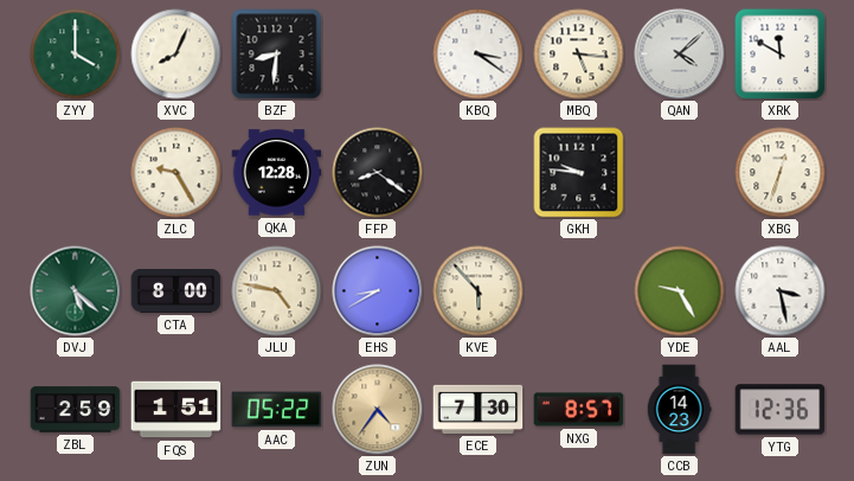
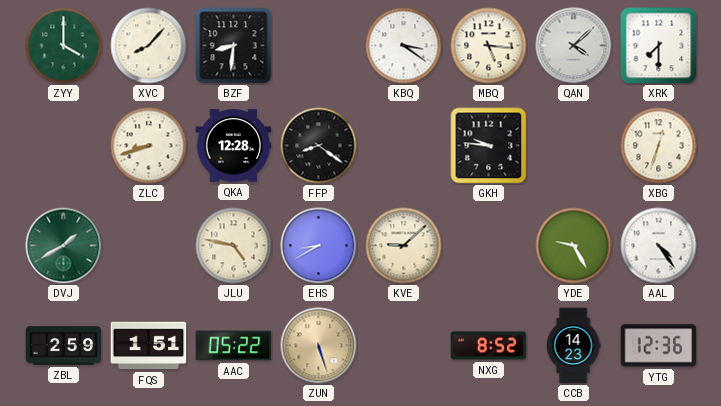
XVC: 8:04 -> 8:07
XRK: 11:50 -> 7:30
ZLC: 9:25 -> 8:42
DVJ: 5:22 -> 1:40
CTA: 8:00 -> none
KVE: 5:53 -> 9:08
AAL: 3:28 -> 4:24
ZUN: 4:36 -> 5:27
ECE: 7:30 -> none
NXG: 8:57 -> 8:52
